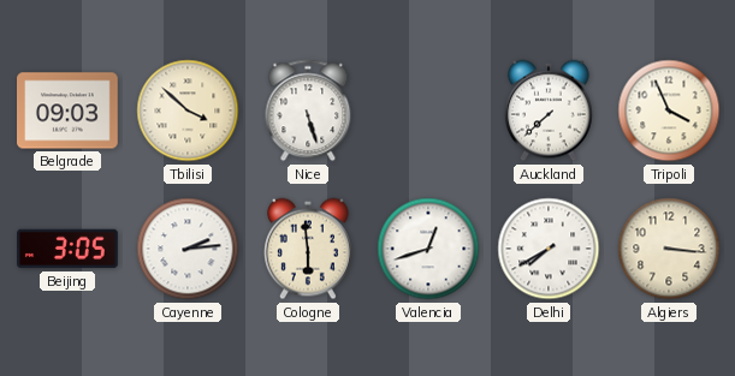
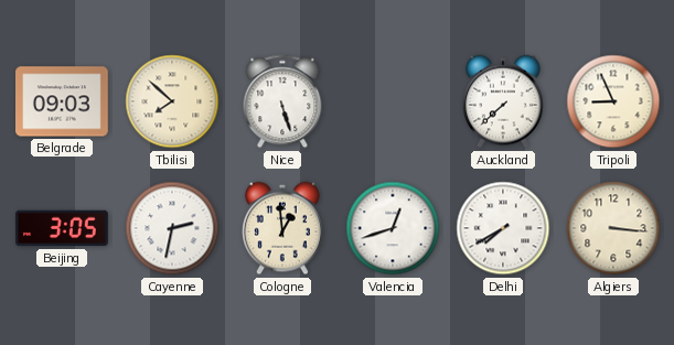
Tbilisi: 3:52 -> 7:52
Tripoli: 3:56 -> 8:56
Cayenne: 2:14 -> 2:32
Cologne: 5:59 -> 12:59
